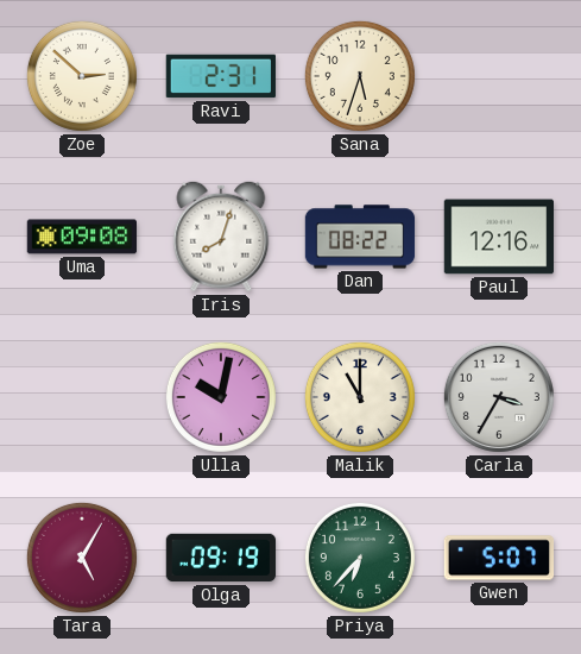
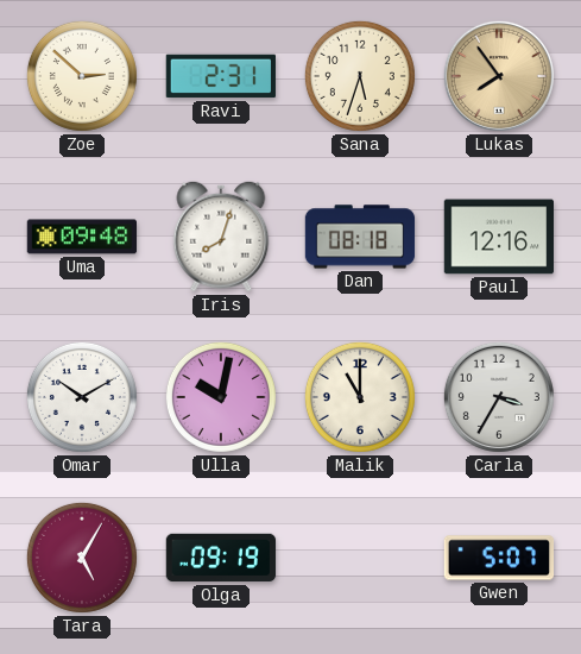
Lukas: none -> 7:54
Uma: 09:08 -> 09:48
Dan: 08:22 -> 08:18
Omar: none -> 10:10
Priya: 6:37 -> none
